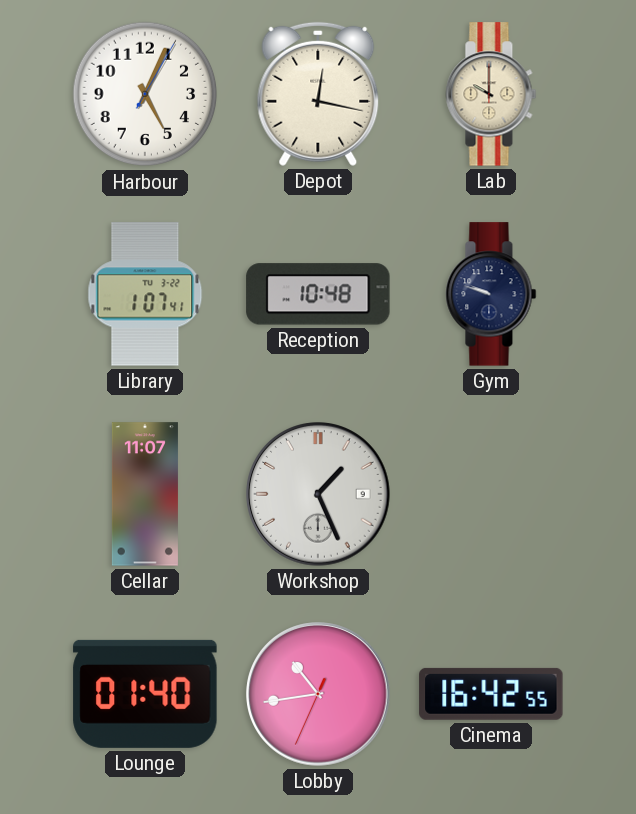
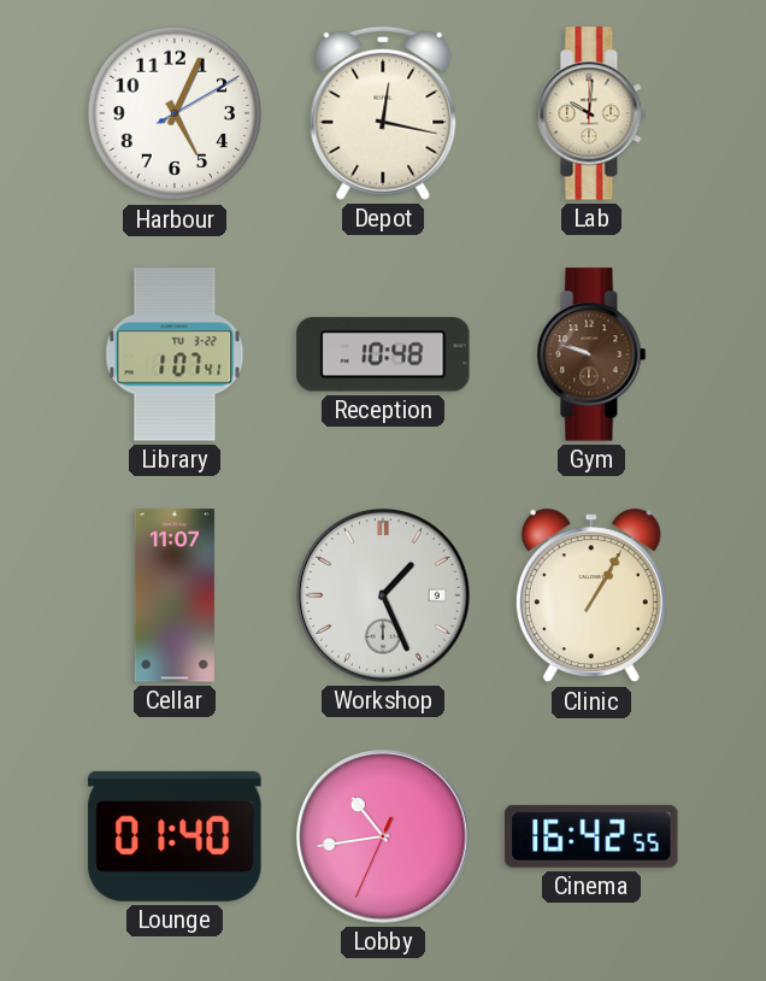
Harbour: 5:04:05 -> 5:04:10
Lab: 10:00 -> 10:01
Gym dial: navy -> brown
Clinic: none -> 1:05
